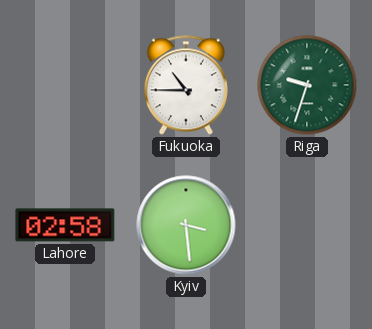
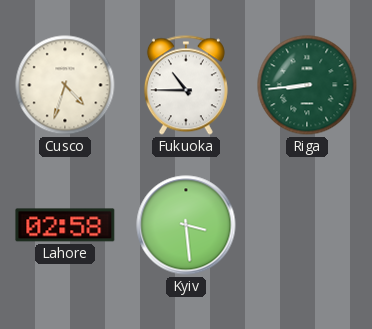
Cusco: none -> 4:33
Riga: 9:33 -> 8:44
